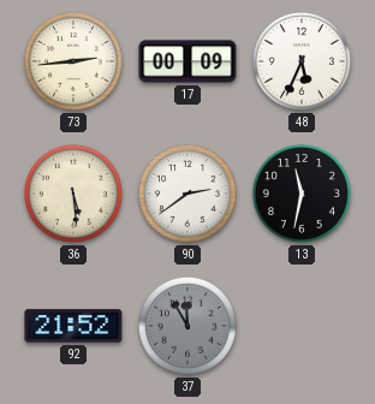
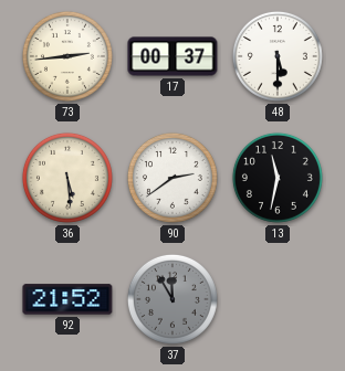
17: 00:09 -> 00:37
48: 5:34 -> 5:30
